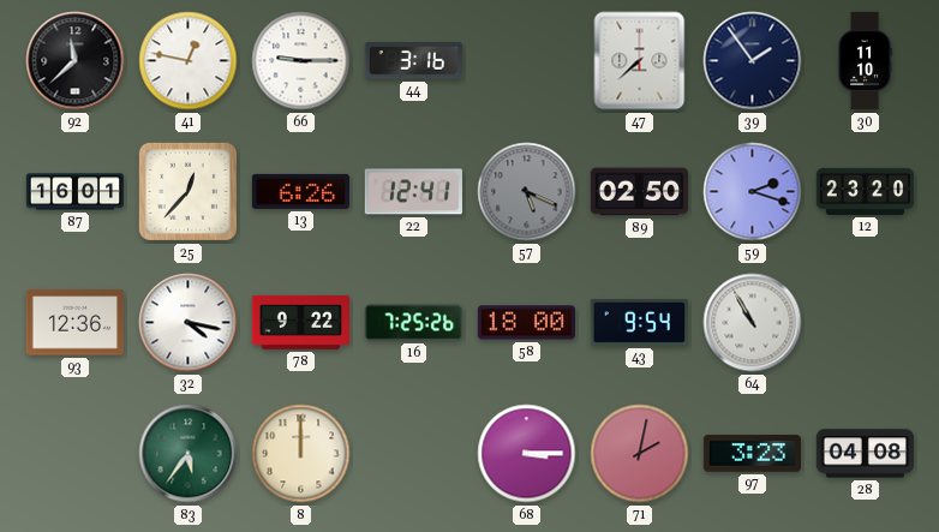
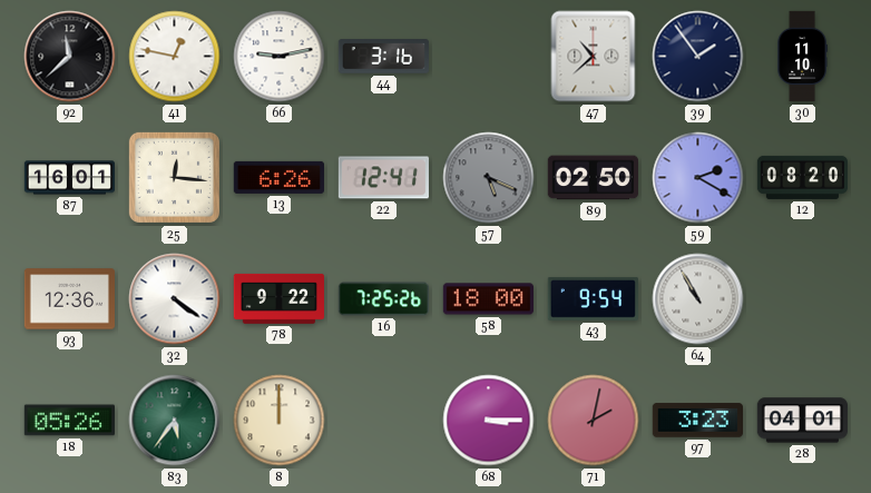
66: 9:15 -> 9:13
47: 7:38 -> 10:38
25: 12:37 -> 12:16
59: 2:18 -> 2:20
12: 23:20 -> 08:20
32: 4:17 -> 4:21
18: none -> 05:26
28: 04:08 -> 04:01
